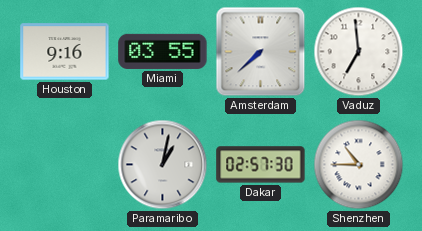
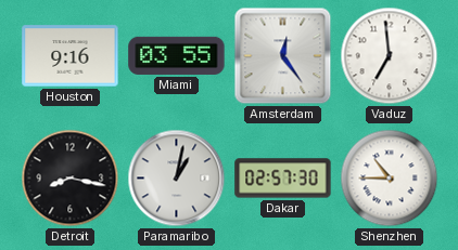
Amsterdam: 7:38 -> 12:24
Detroit: none -> 8:17
